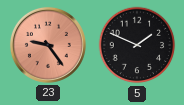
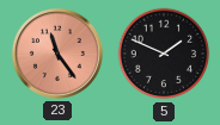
23: 9:24 -> 11:24
